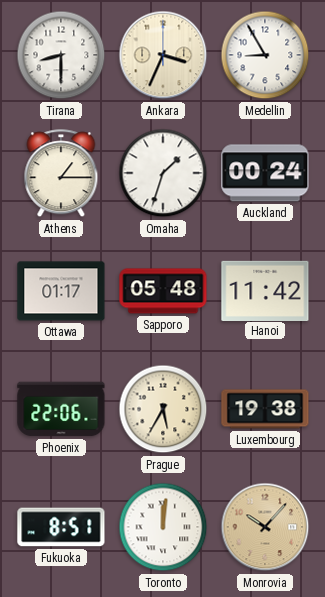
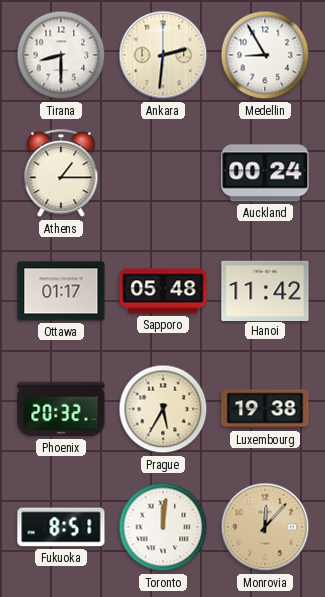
Ankara: 3:34 -> 2:31
Omaha: 1:33 -> none
Phoenix: 22:06 -> 20:32
Monrovia: 10:07 -> 12:07
